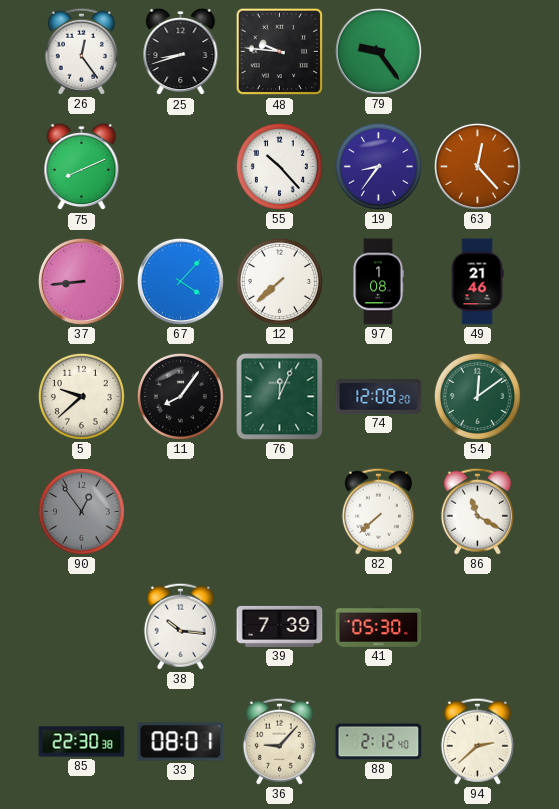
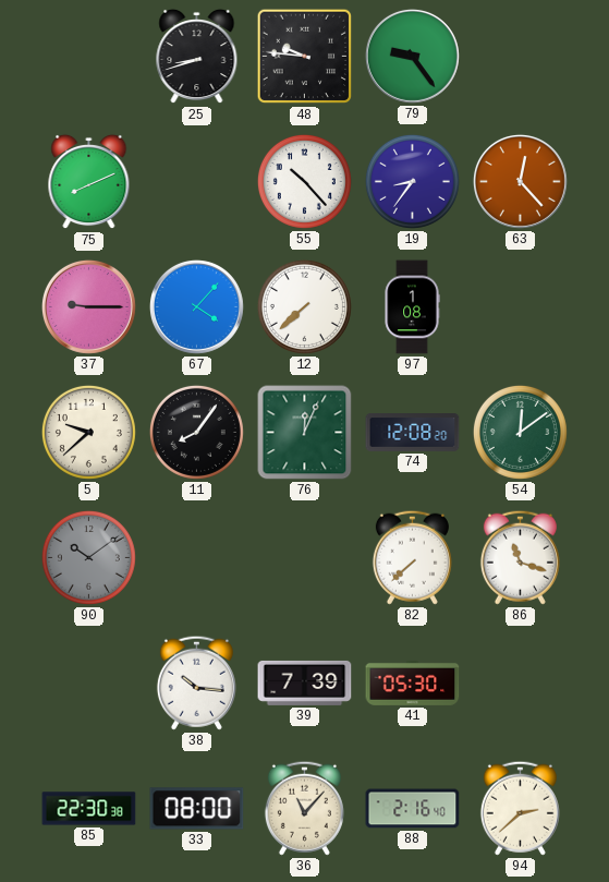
26: 12:24 -> none
37: 8:44 -> 9:15
49: 21:46 -> none
90: 12:54 -> 10:09
86: 11:20 -> 11:18
33: 08:01 -> 08:00
36: 9:07 -> 11:07
88: 2:12 -> 2:16
